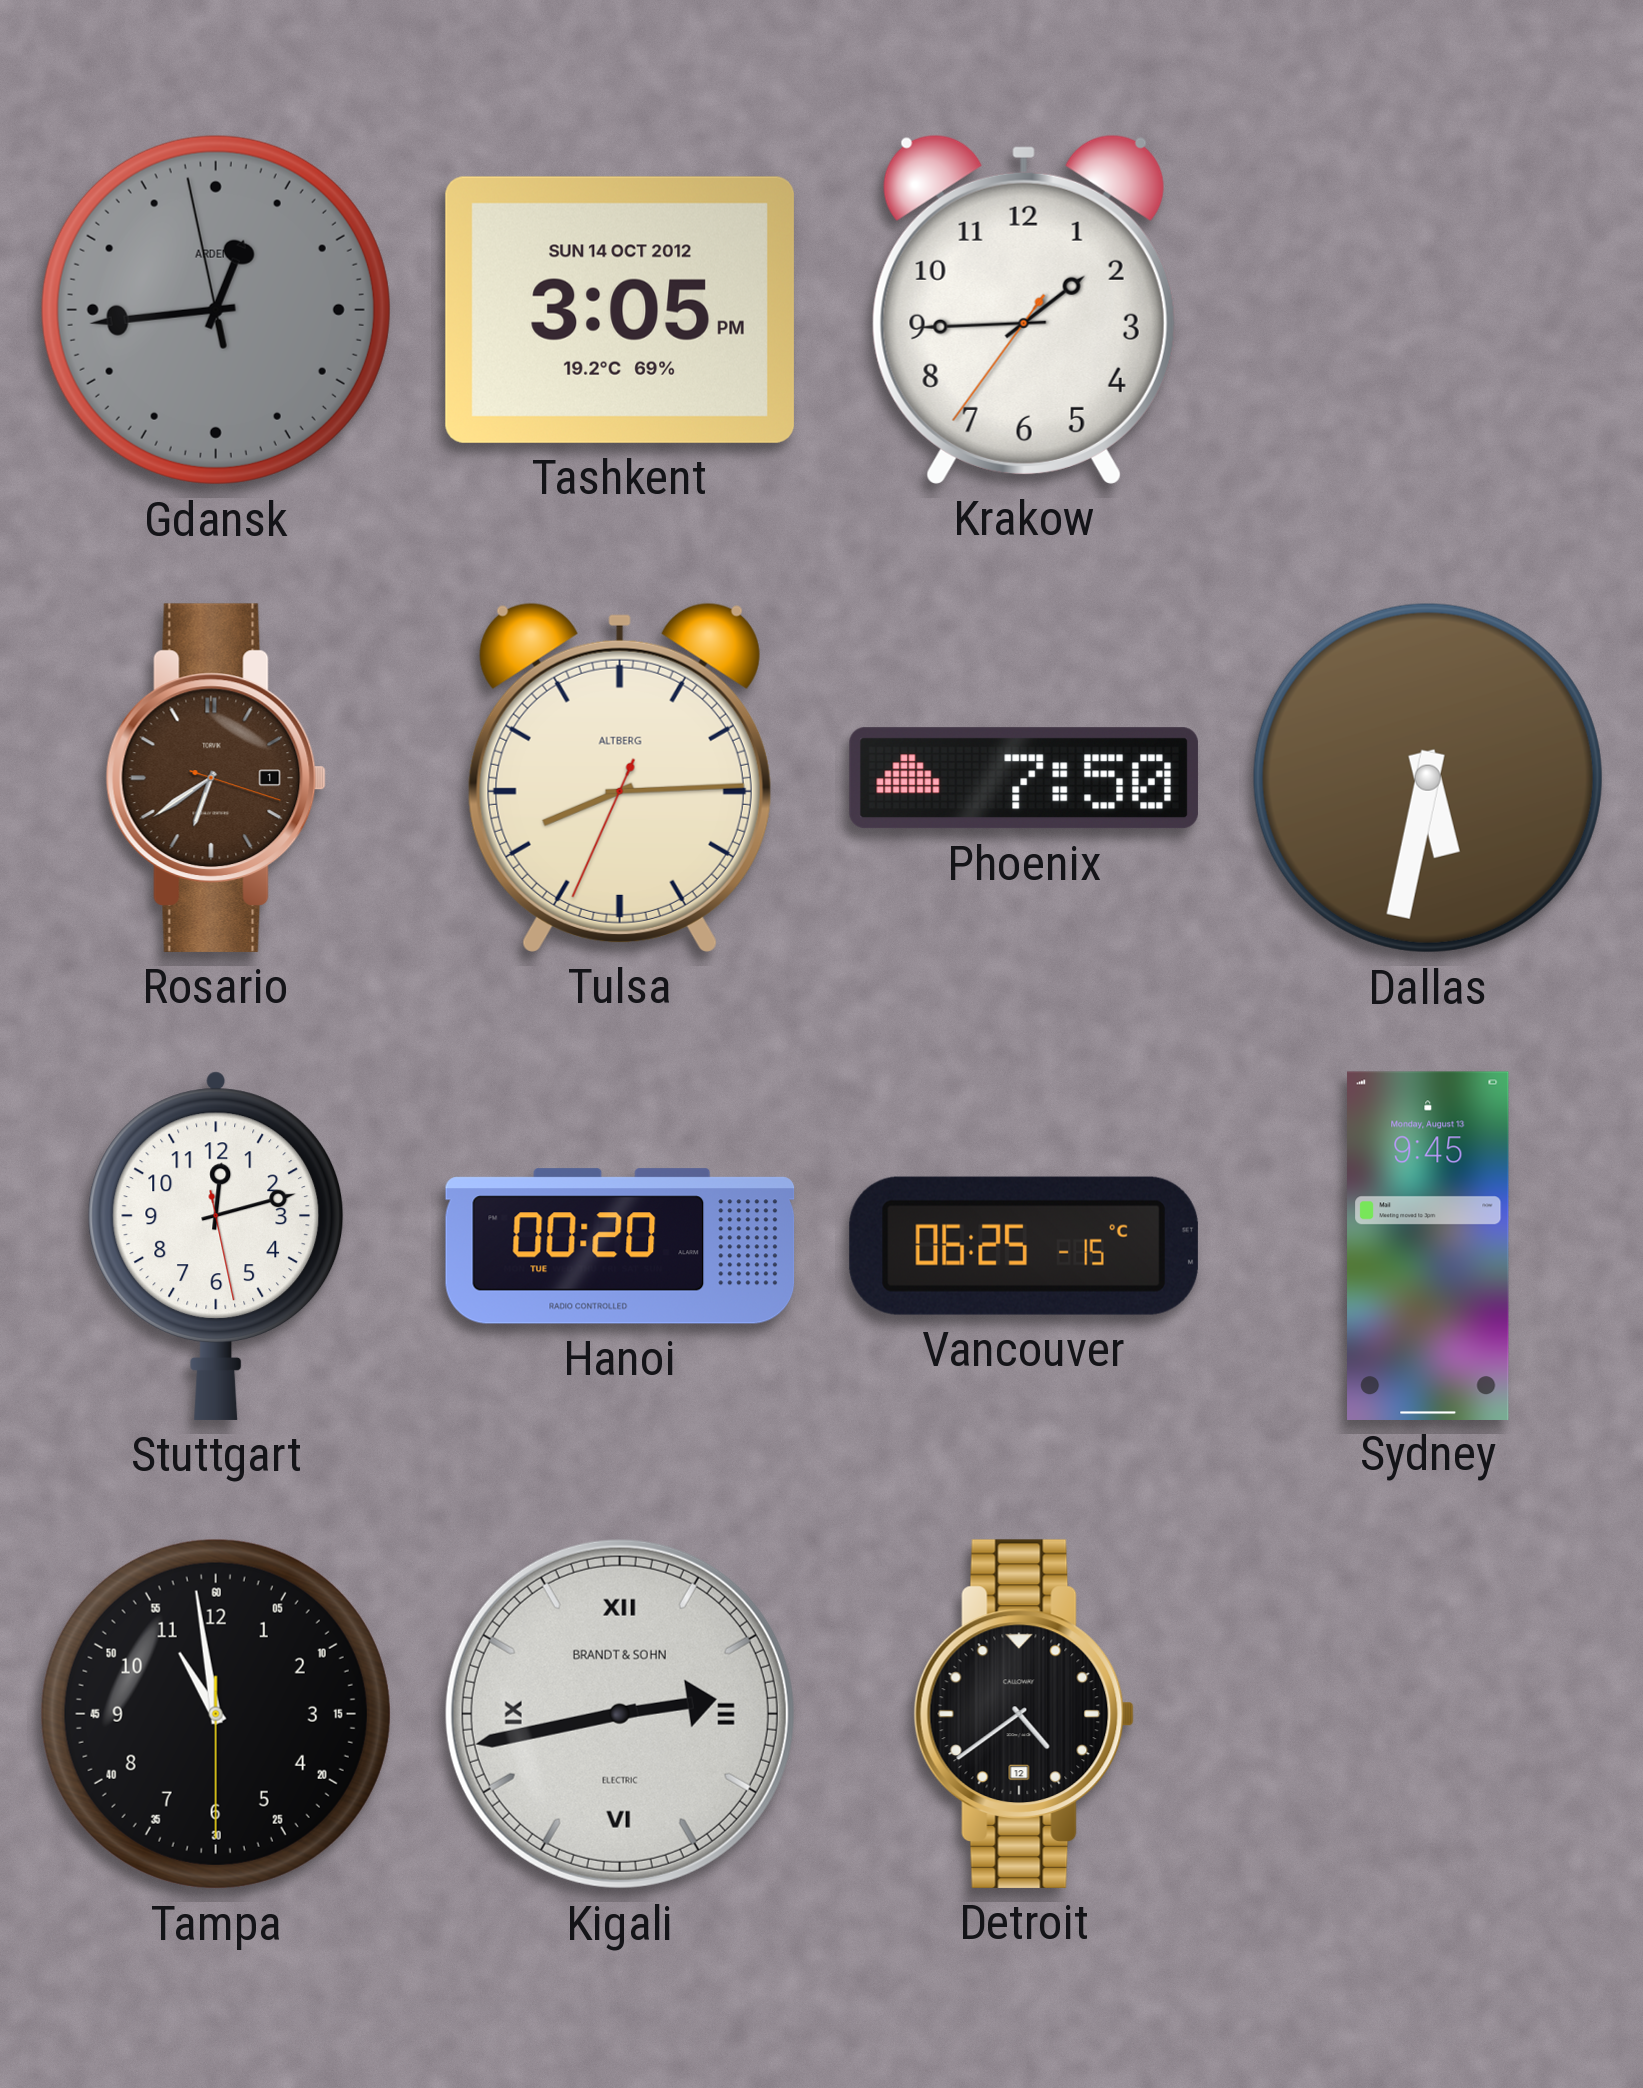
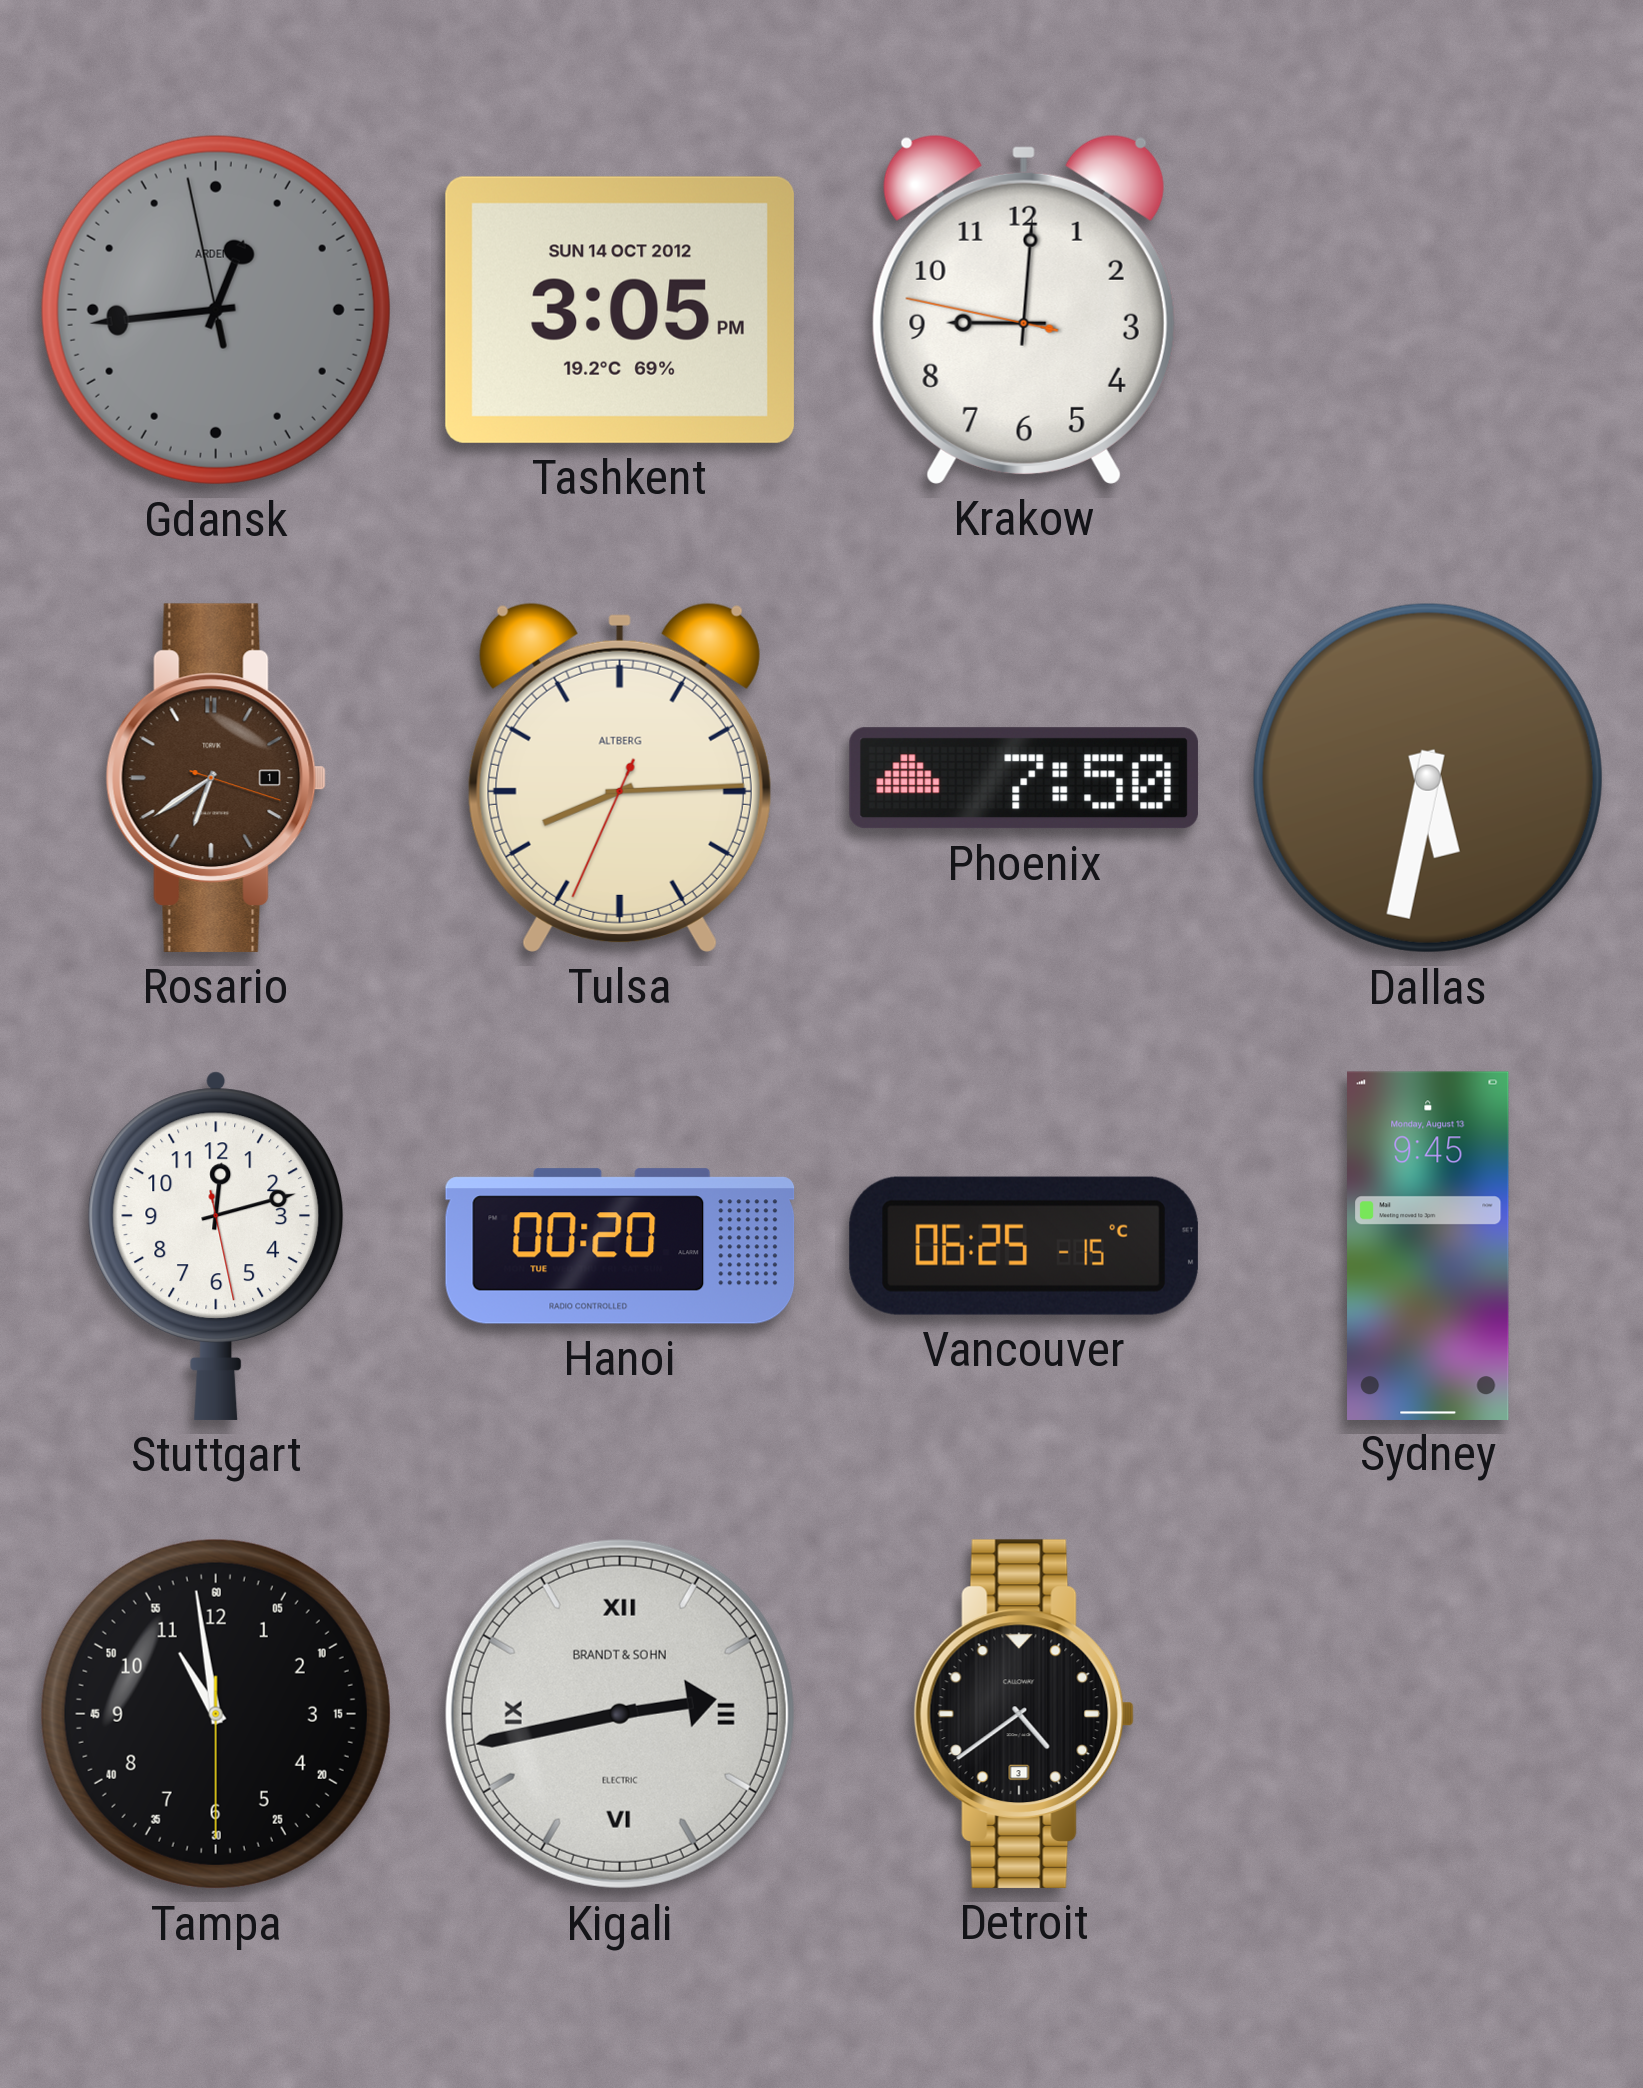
Krakow: 1:44 -> 9:00
Detroit date: 12 -> 3
